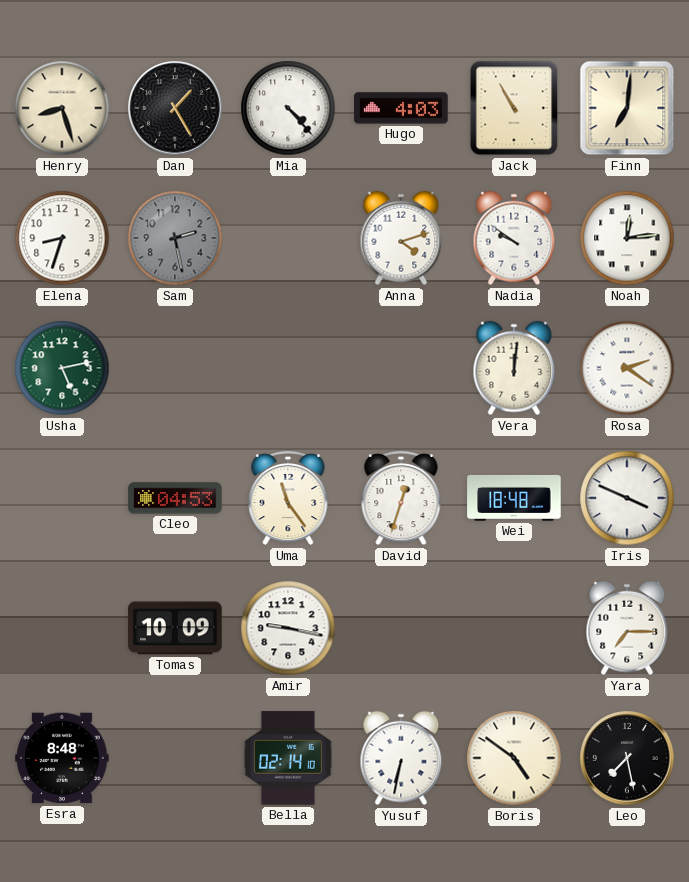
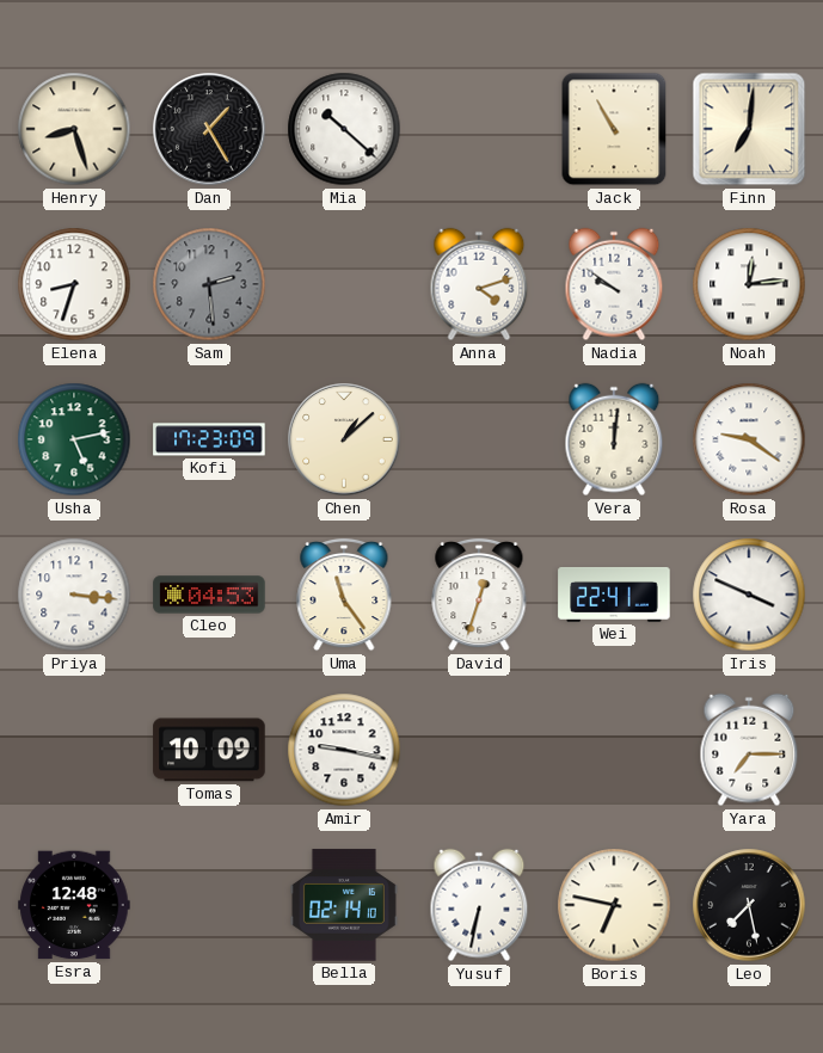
Mia: 4:23 -> 10:22
Hugo: 4:03 -> none
Sam: 2:28 -> 2:29
Kofi: none -> 17:23
Chen: none -> 1:08
Rosa: 2:21 -> 9:21
Priya: none -> 3:16
Wei: 18:48 -> 22:41
Esra: 8:48 -> 12:48
Boris: 4:51 -> 6:47
